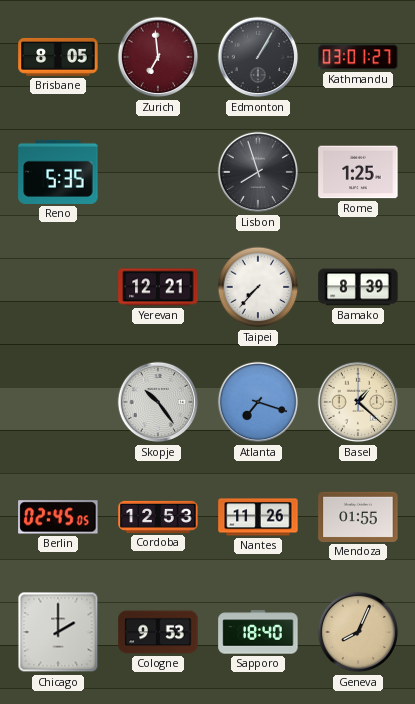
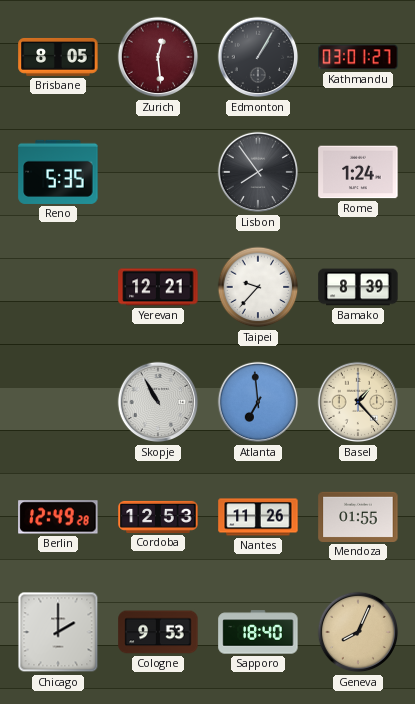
Zurich: 6:59 -> 12:29
Lisbon: 7:57 -> 7:54
Rome: 1:25 -> 1:24
Taipei: 7:37 -> 9:37
Skopje: 10:24 -> 10:55
Atlanta: 7:18 -> 6:59
Basel: 1:22 -> 1:23
Berlin: 02:45 -> 12:49
